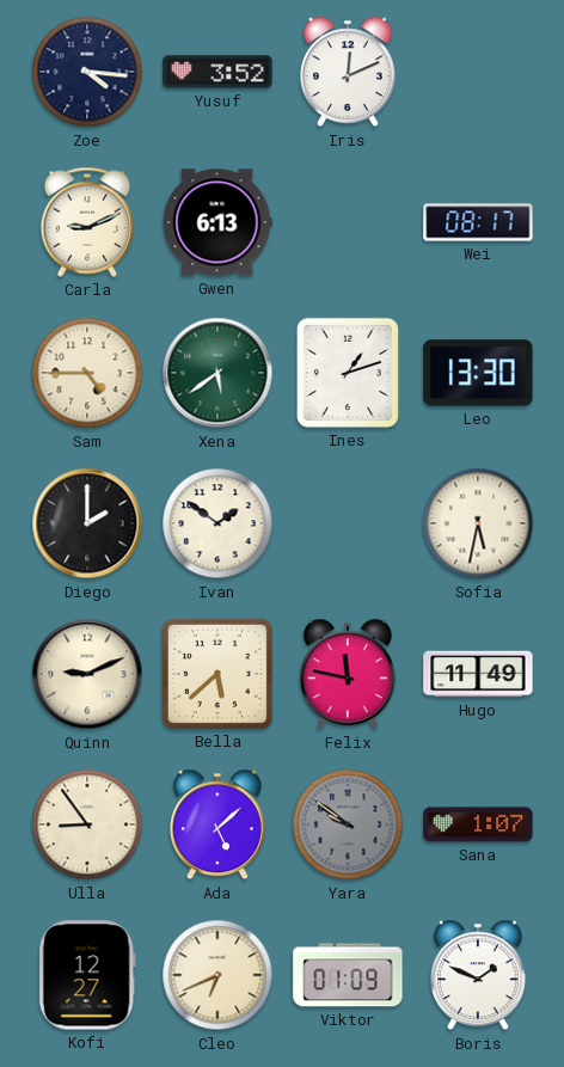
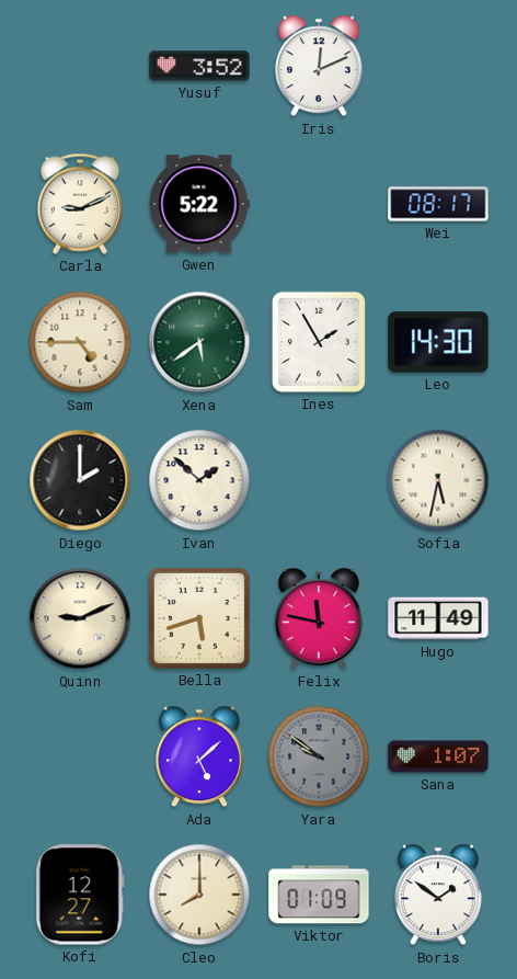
Zoe: 4:16 -> none
Gwen: 6:13 -> 5:22
Ines: 1:12 -> 1:55
Leo: 13:30 -> 14:30
Ivan: 1:51 -> 1:52
Bella: 5:38 -> 5:42
Ulla: 8:54 -> none
Cleo: 6:41 -> 8:00
Boris: 1:49 -> 1:51
